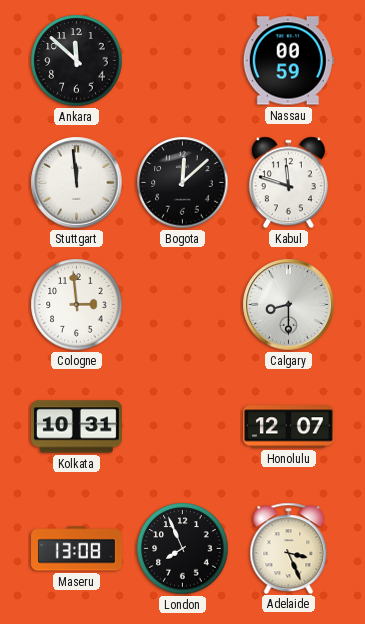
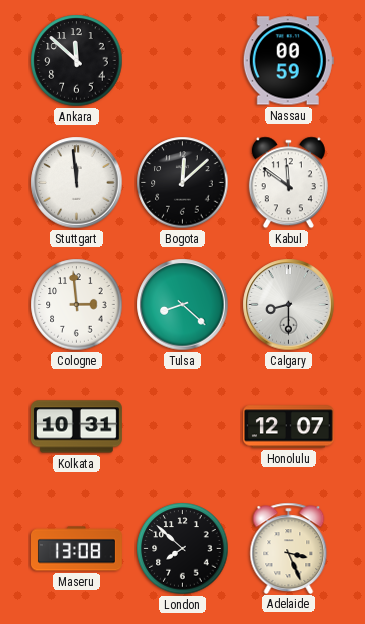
Kabul: 11:48 -> 11:51
Tulsa: none -> 8:22
London: 7:56 -> 7:52
